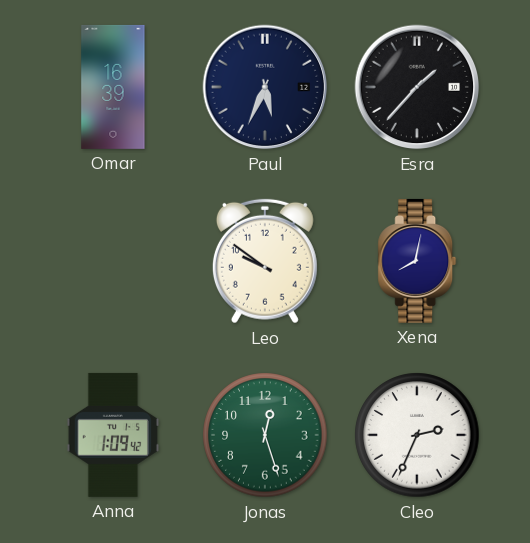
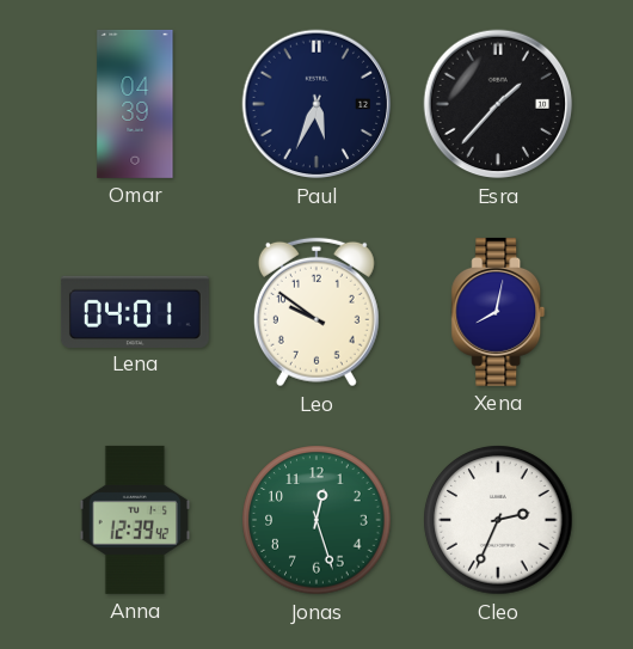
Omar: 16:39 -> 04:39
Lena: none -> 04:01
Anna: 1:09 -> 12:39
